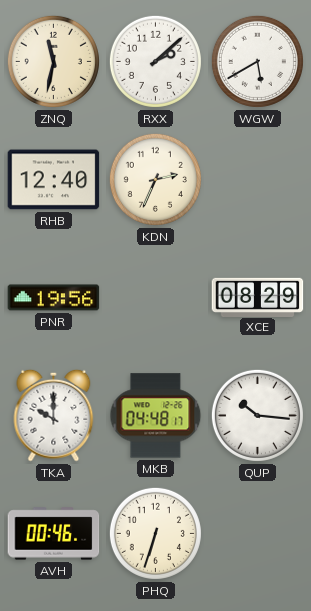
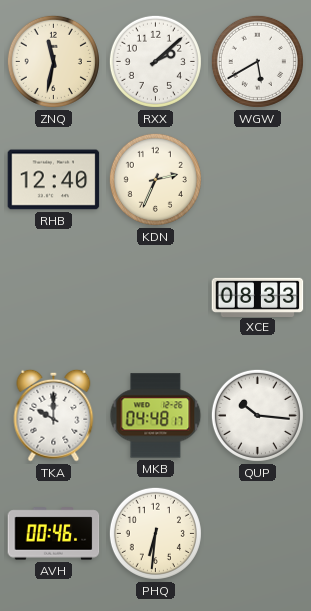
PNR: 19:56 -> none
XCE: 08:29 -> 08:33
PHQ: 6:33 -> 6:31
